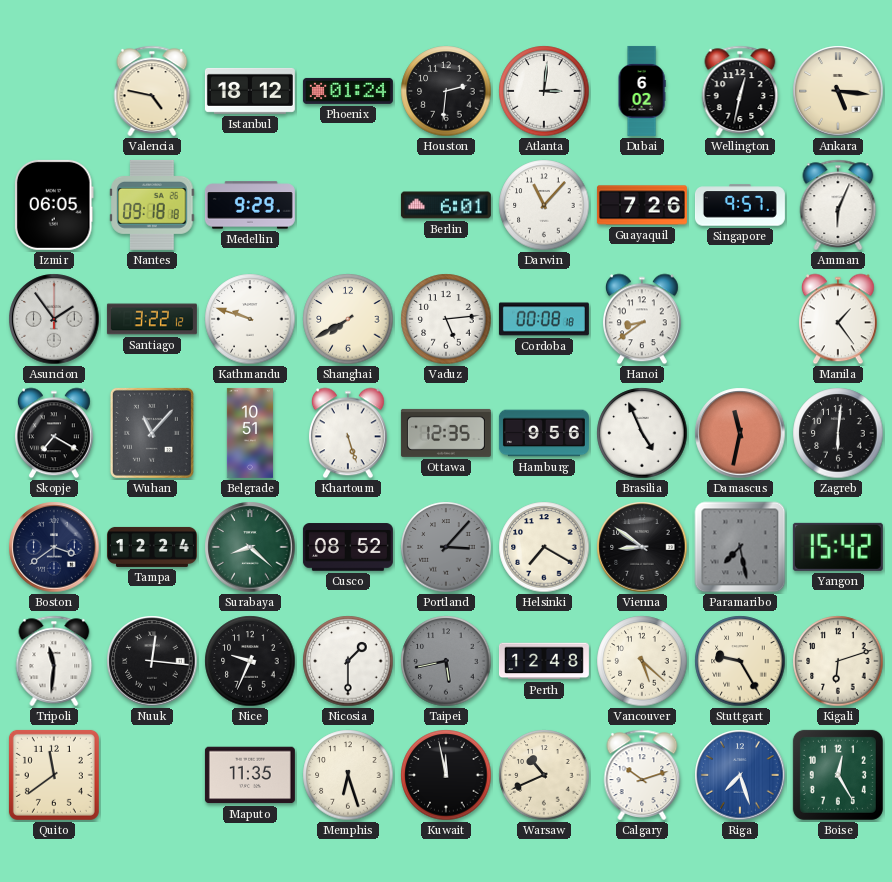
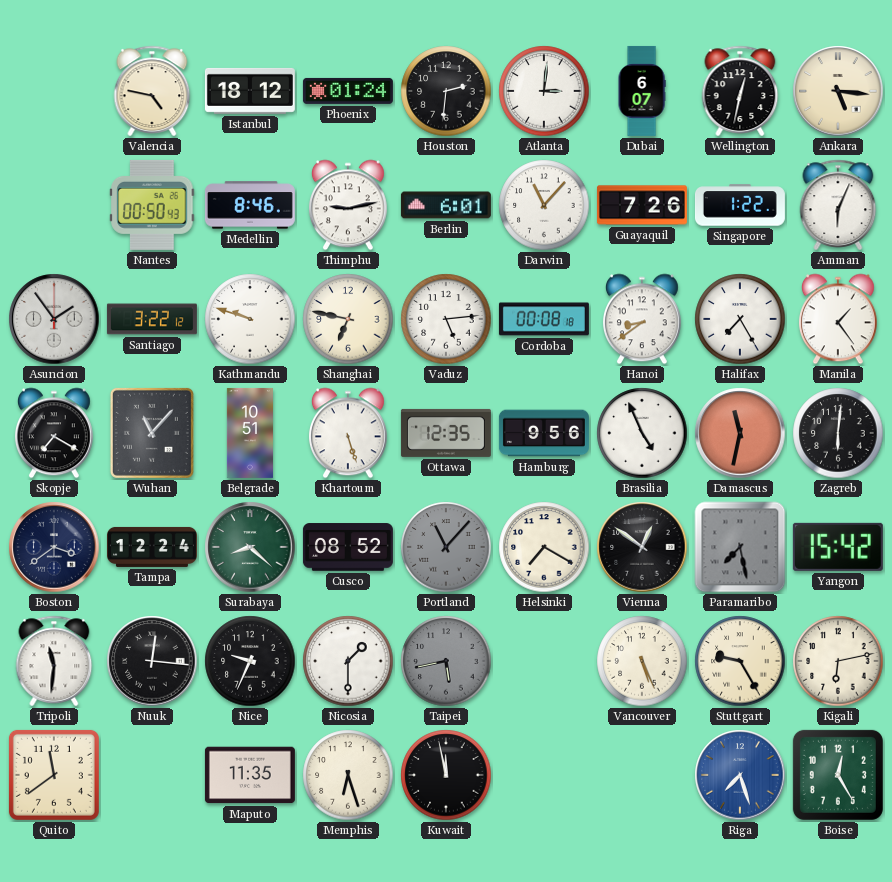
Dubai: 6:02 -> 6:07
Izmir: 06:05 -> none
Nantes: 09:18 -> 00:50
Medellin: 9:29 -> 8:46
Thimphu: none -> 9:13
Singapore: 9:57 -> 1:22
Shanghai: 7:40 -> 6:47
Halifax: none -> 7:25
Portland: 3:07 -> 11:07
Vienna: 8:51 -> 12:51
Perth: 12:48 -> none
Vancouver: 5:22 -> 5:26
Kigali: 6:12 -> 6:13
Warsaw: 10:41 -> none
Calgary: 10:12 -> none
